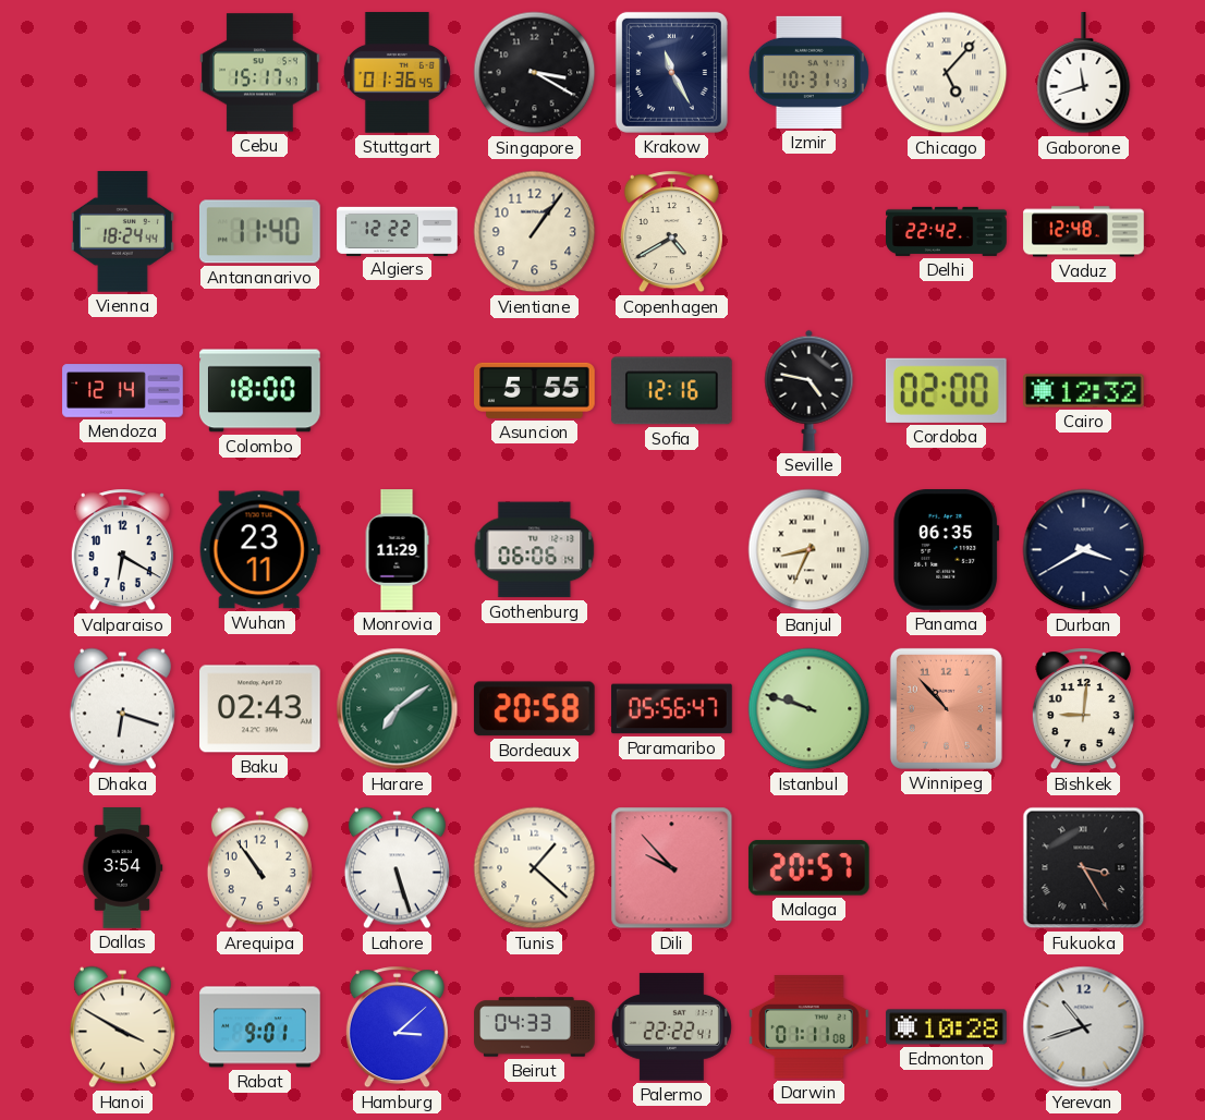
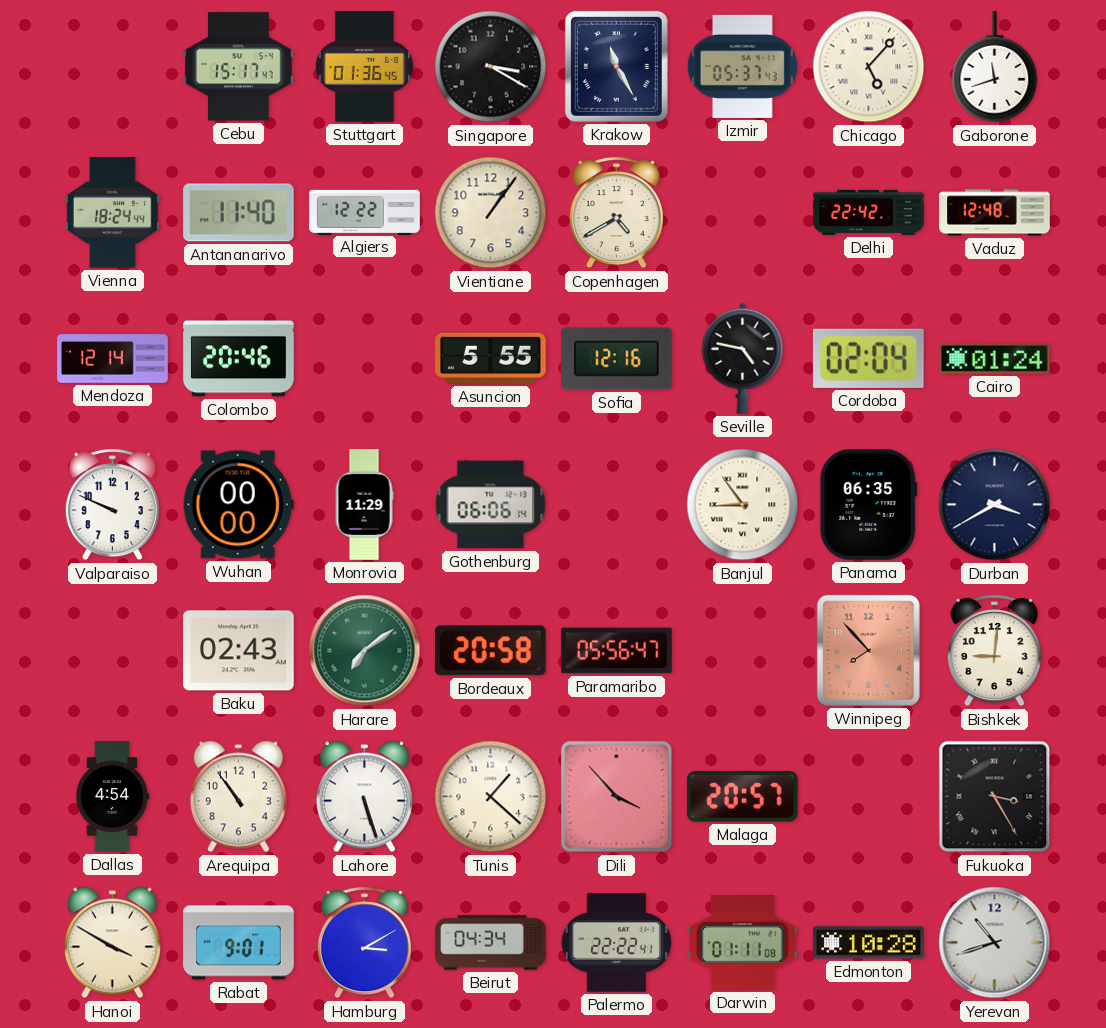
Izmir: 10:31 -> 05:37
Colombo: 18:00 -> 20:46
Cordoba: 02:00 -> 02:04
Cairo: 12:32 -> 01:24
Valparaiso: 6:20 -> 9:49
Wuhan: 23:11 -> 00:00
Banjul: 8:34 -> 8:54
Dhaka: 6:18 -> none
Istanbul: 9:48 -> none
Winnipeg: 10:53 -> 7:53
Dallas: 3:54 -> 4:54
Dili: 9:53 -> 3:53
Hamburg: 3:08 -> 3:10
Beirut: 04:33 -> 04:34
